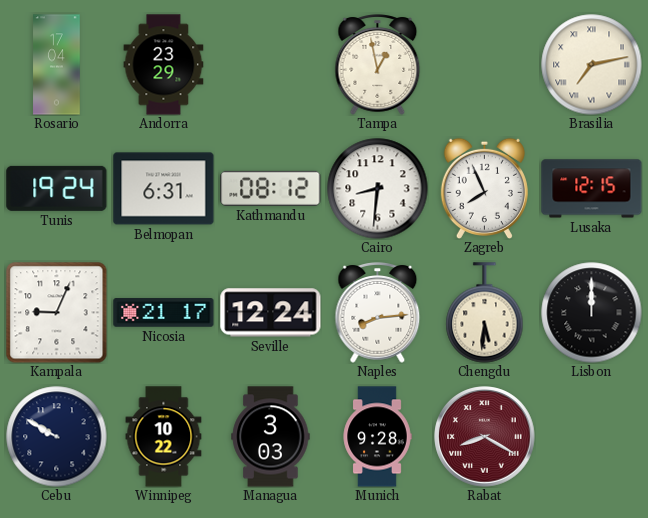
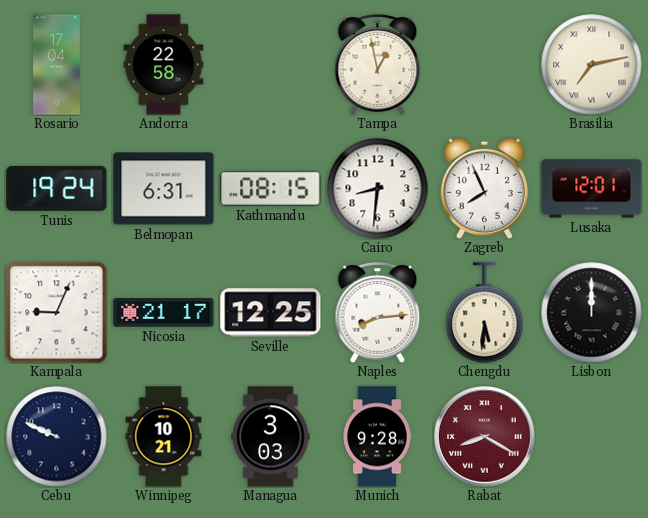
Andorra: 23:29 -> 22:58
Kathmandu: 08:12 -> 08:15
Lusaka: 12:15 -> 12:01
Seville: 12:24 -> 12:25
Cebu: 9:50 -> 9:49
Winnipeg: 10:22 -> 10:21
